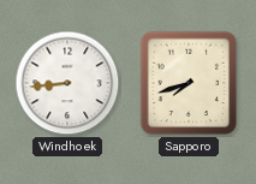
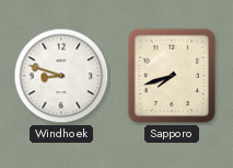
Windhoek: 8:44 -> 8:48
